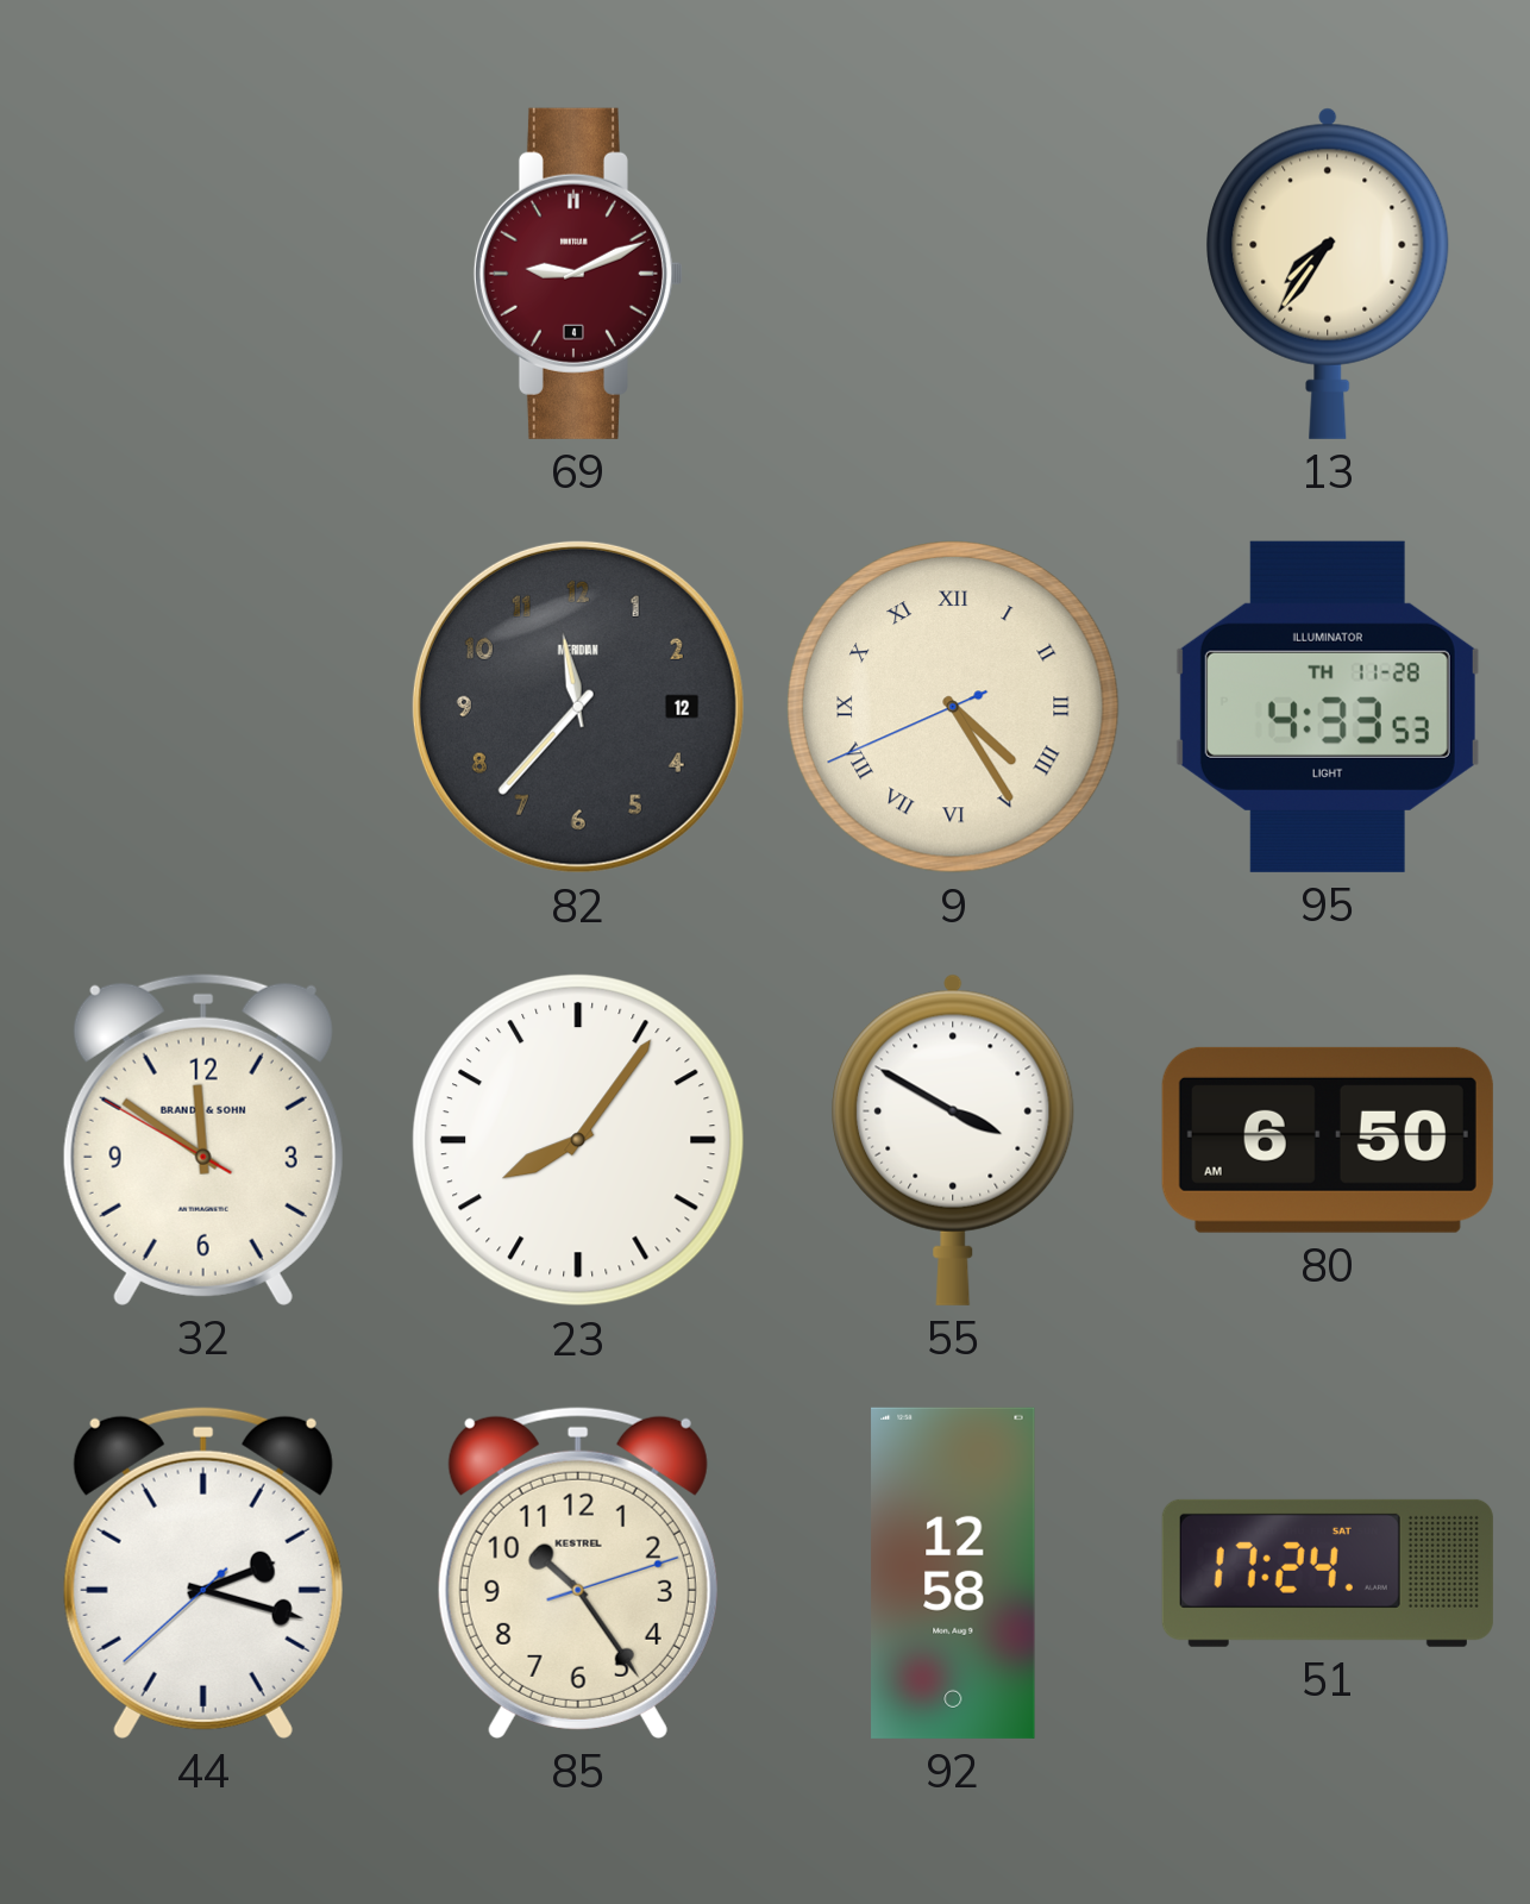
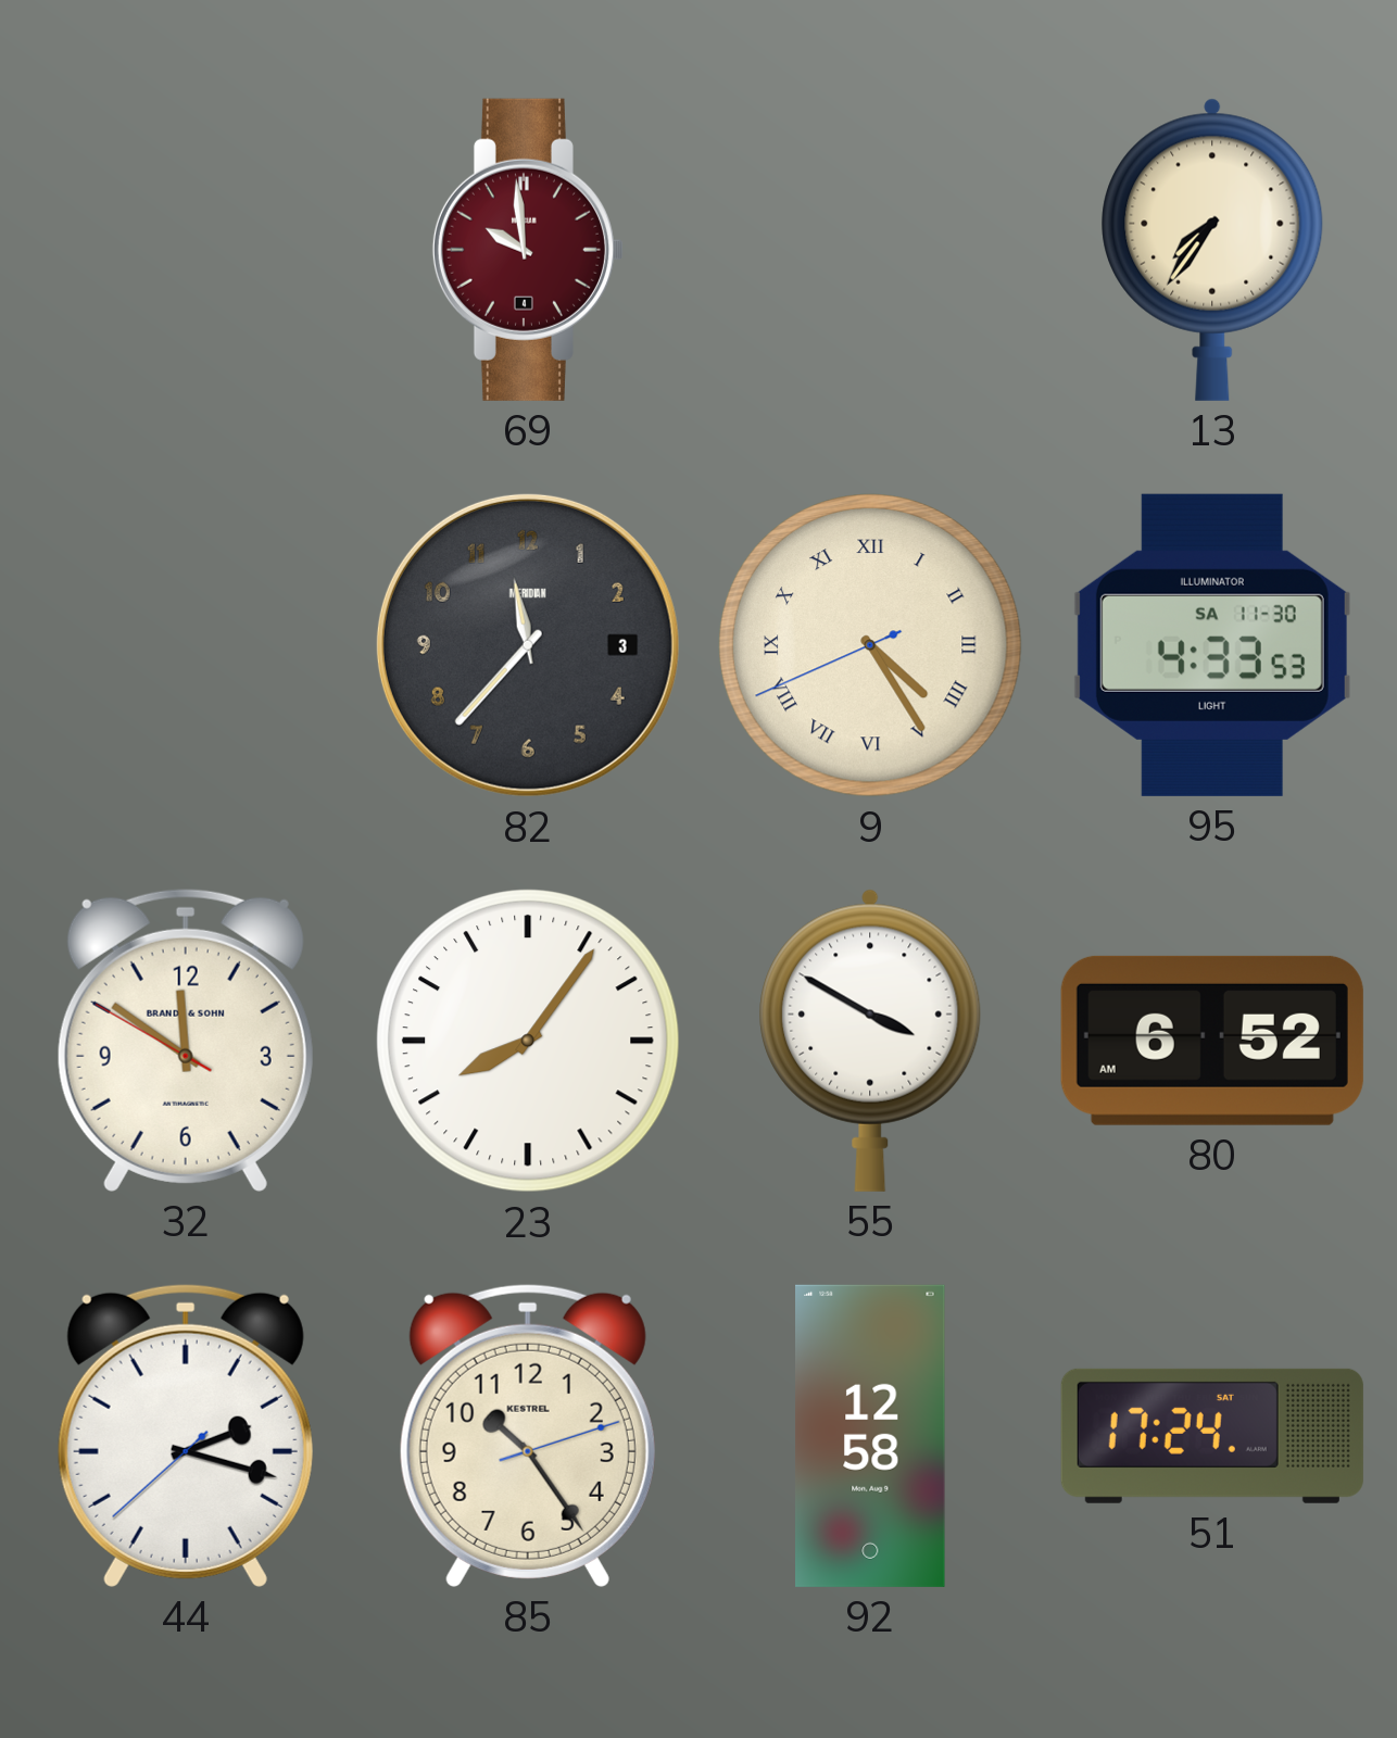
69: 9:11 -> 9:59
82 date: 12 -> 3
95 date: TH 11-28 -> SA 11-30
80: 6:50 -> 6:52
